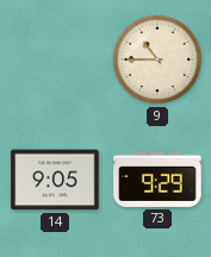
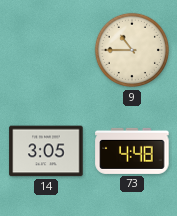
14: 9:05 -> 3:05
73: 9:29 -> 4:48
